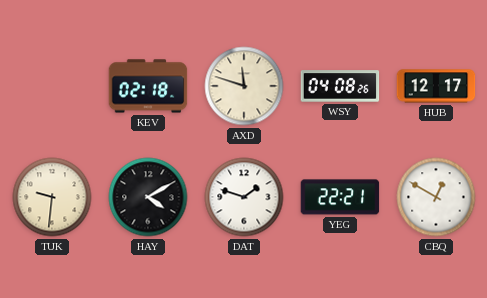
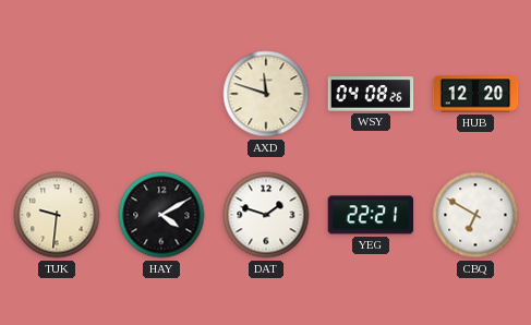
KEV: 02:18 -> none
HUB: 12:17 -> 12:20
CBQ: 12:50 -> 6:50
